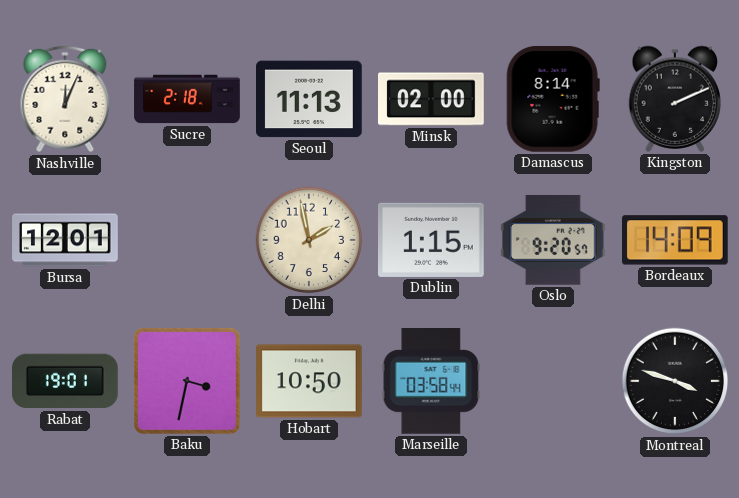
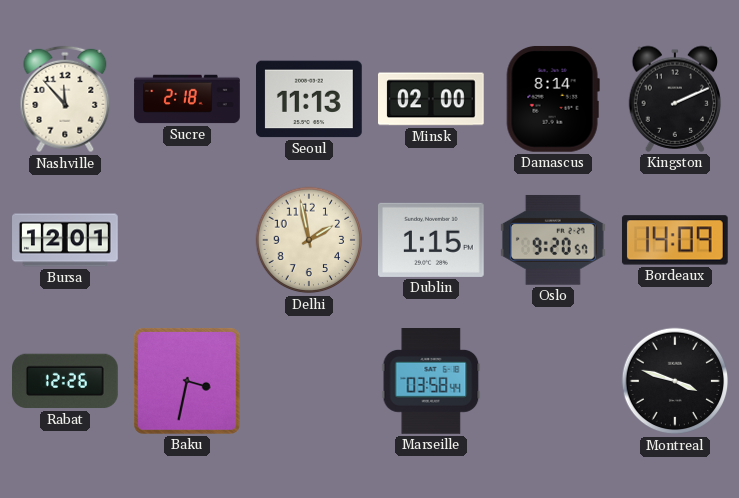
Nashville: 12:04 -> 11:53
Rabat: 19:01 -> 12:26
Hobart: 10:50 -> none
